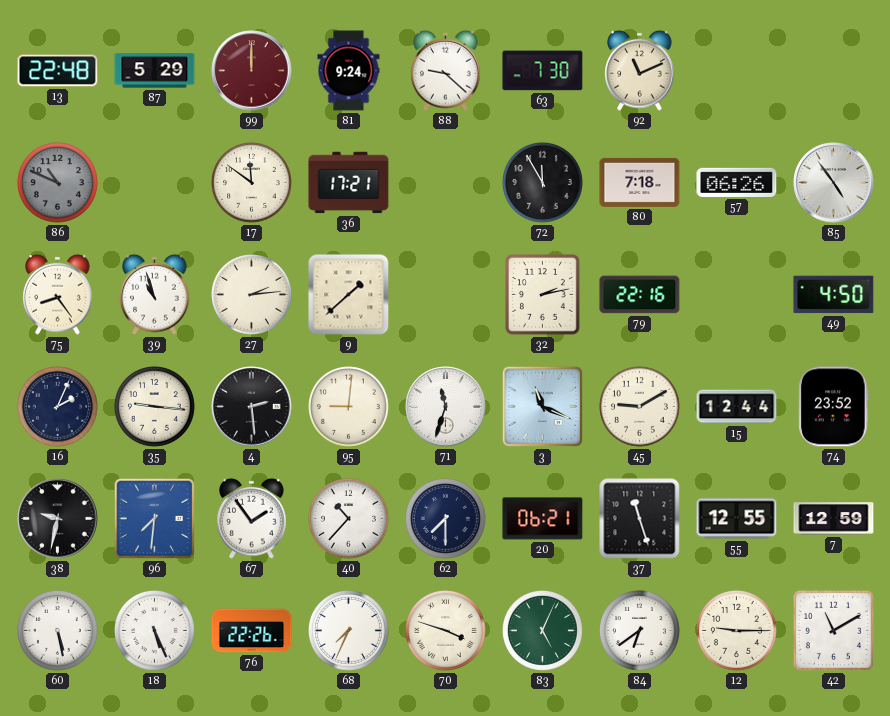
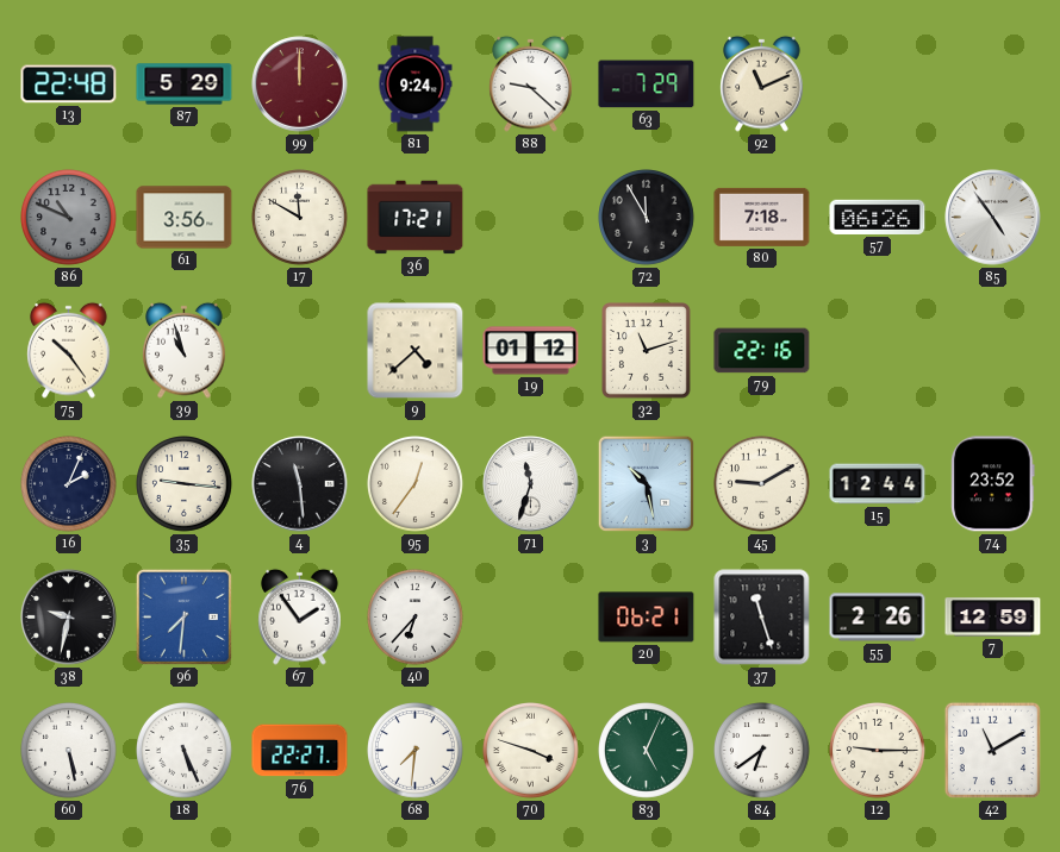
63: 7:30 -> 7:29
61: none -> 3:56
17: 11:51 -> 11:50
75: 8:24 -> 10:24
27: 2:14 -> none
9: 1:38 -> 4:38
19: none -> 01:12
32: 2:13 -> 11:12
49: 4:50 -> none
4: 2:29 -> 11:29
95: 9:01 -> 12:36
3: 11:19 -> 10:28
40: 10:37 -> 6:37
62: 7:30 -> none
55: 12:55 -> 2:26
76: 22:26 -> 22:27
68: 7:34 -> 7:31
